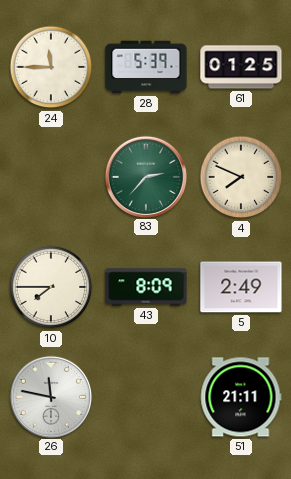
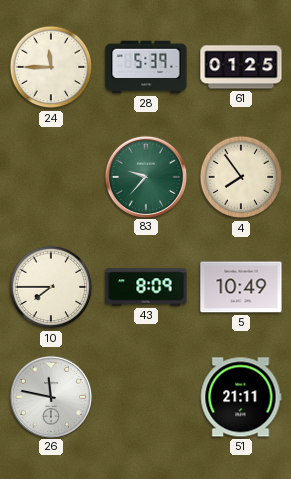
83: 2:37 -> 9:37
4: 7:49 -> 7:54
5: 2:49 -> 10:49
